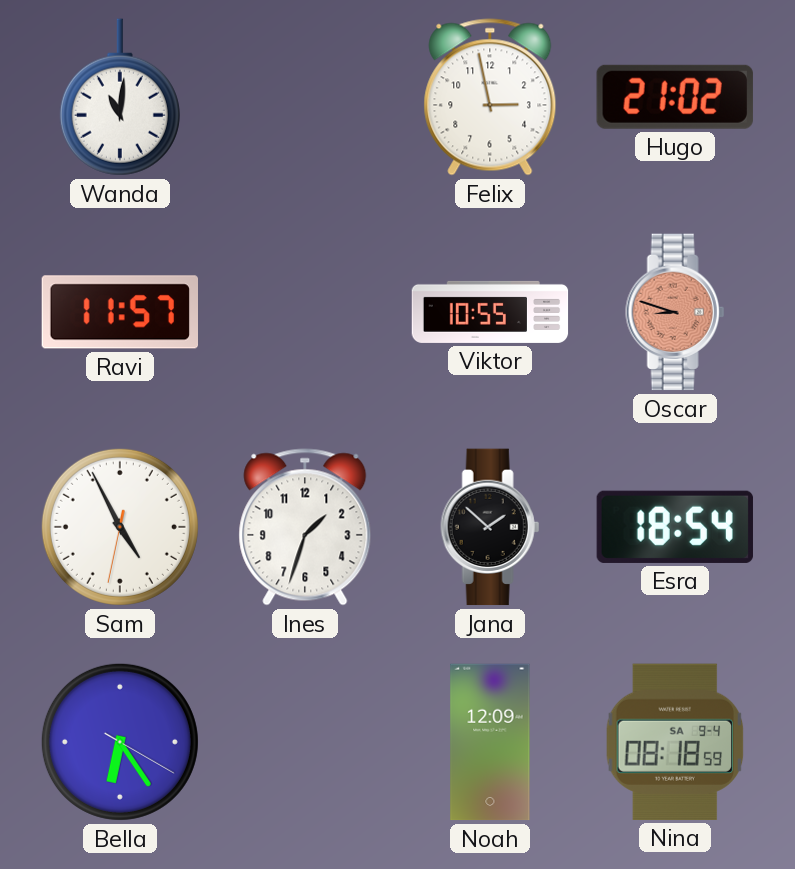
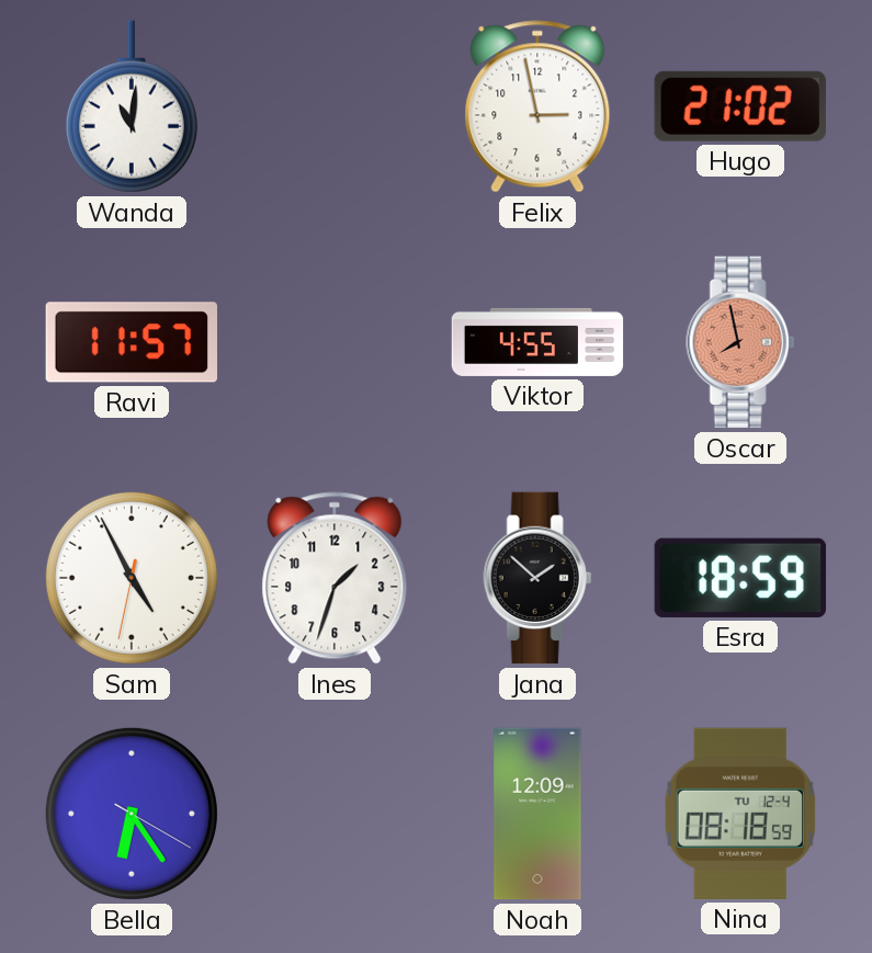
Viktor: 10:55 -> 4:55
Oscar: 8:48 -> 7:58
Esra: 18:54 -> 18:59
Nina date: SA 9-4 -> TU 12-4
